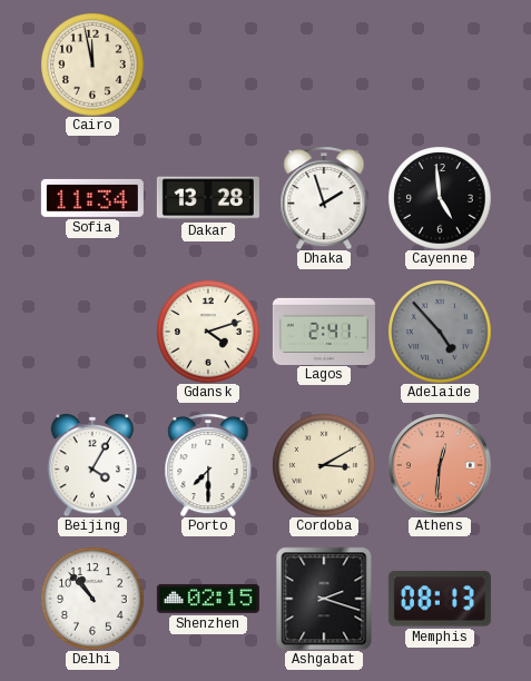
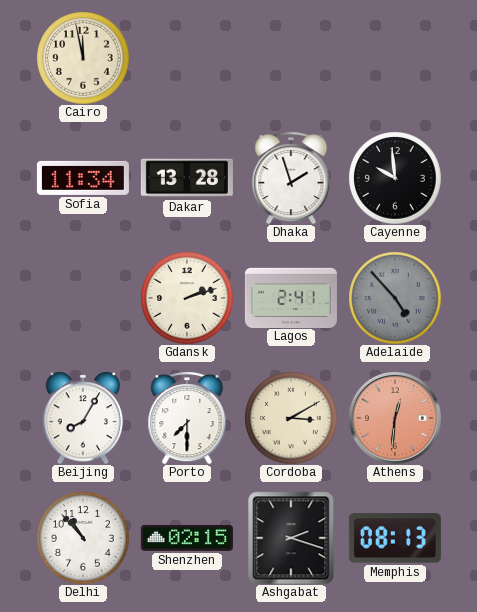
Cayenne: 4:59 -> 9:59
Gdansk: 4:12 -> 2:12
Beijing: 4:05 -> 8:05
